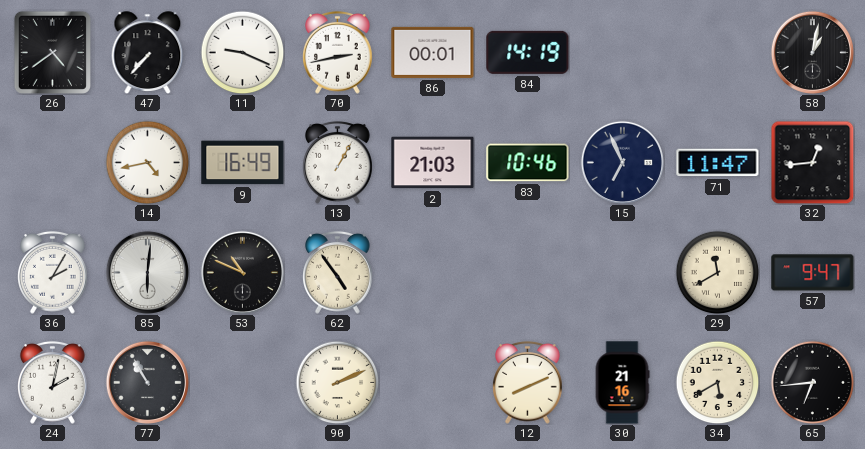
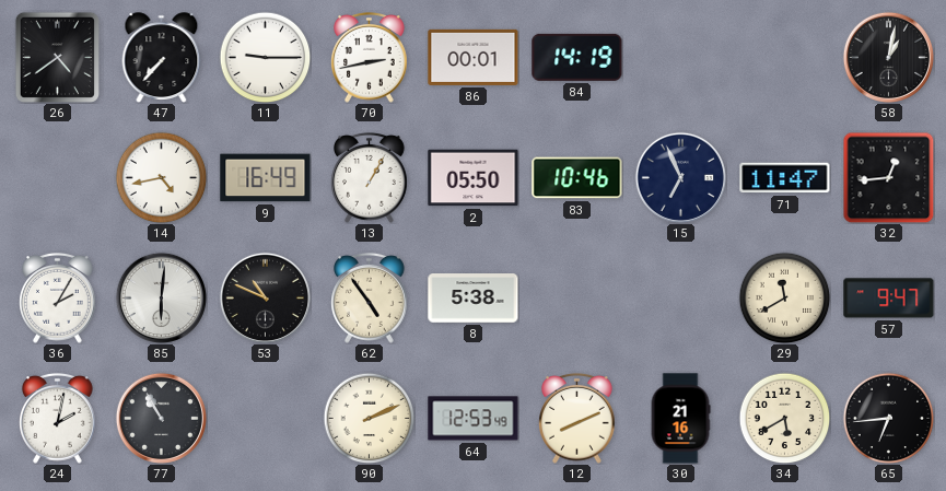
11: 9:19 -> 9:15
2: 21:03 -> 05:50
8: none -> 5:38
64: none -> 12:53
